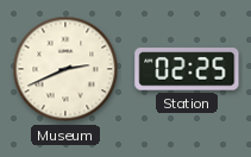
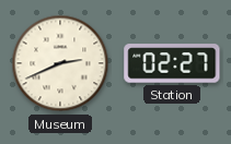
Station: 02:25 -> 02:27
